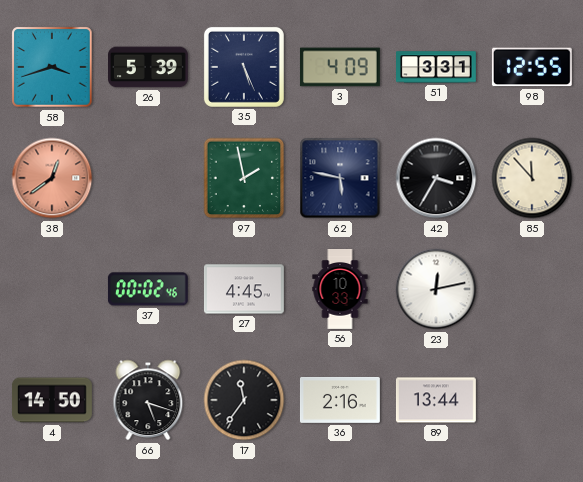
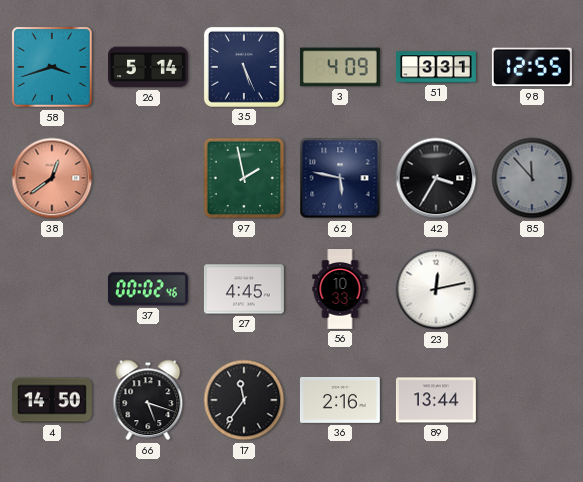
26: 5:39 -> 5:14
85 dial: cream -> grey
